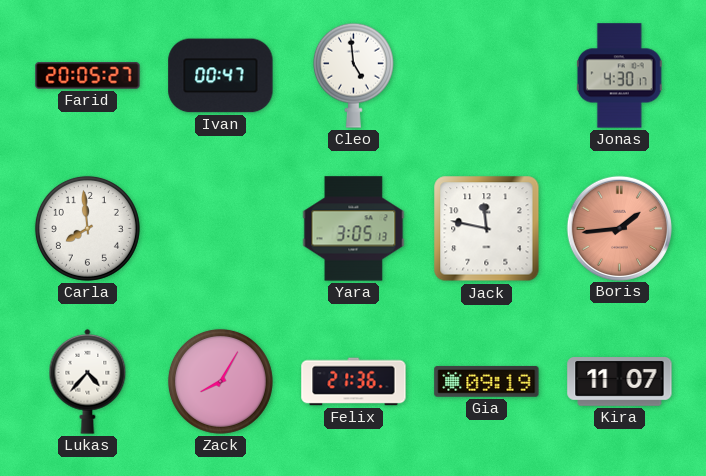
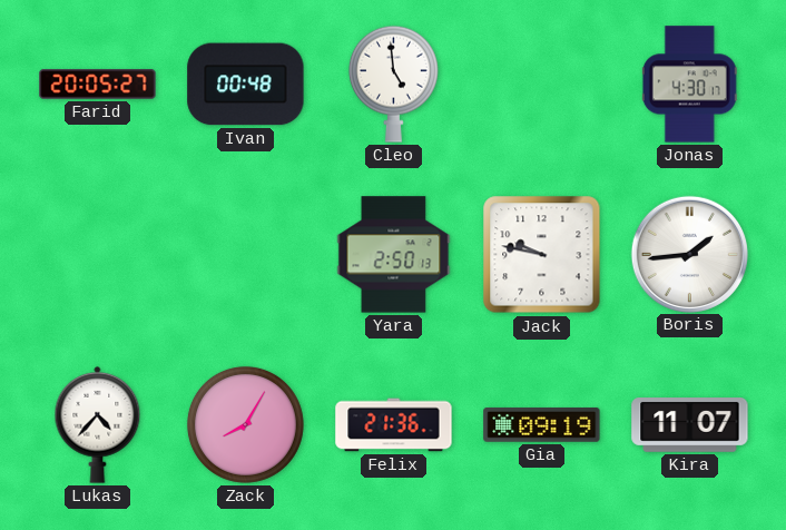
Ivan: 00:47 -> 00:48
Carla: 7:59 -> none
Yara: 3:05 -> 2:50
Jack: 11:47 -> 9:47
Boris dial: salmon -> white
